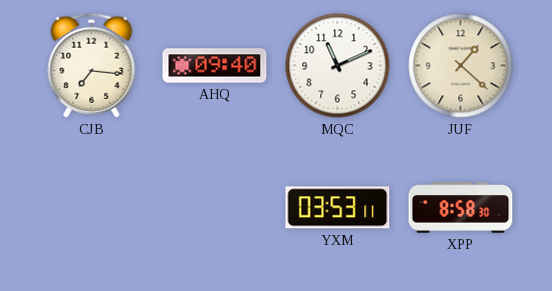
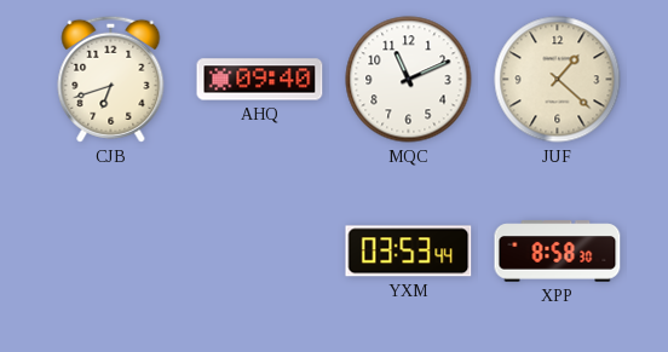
CJB: 7:16 -> 6:42
YXM: 03:53:11 -> 03:53:44
